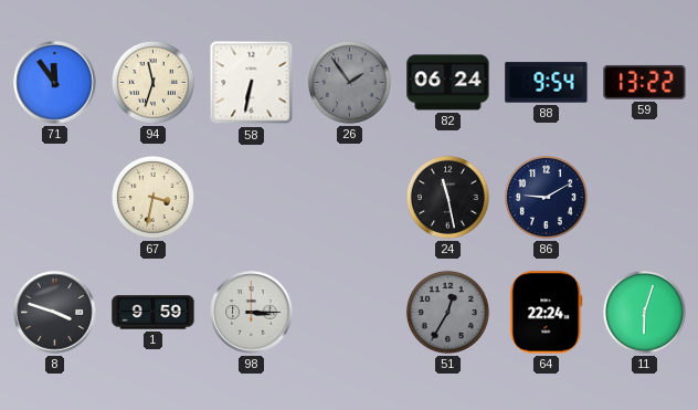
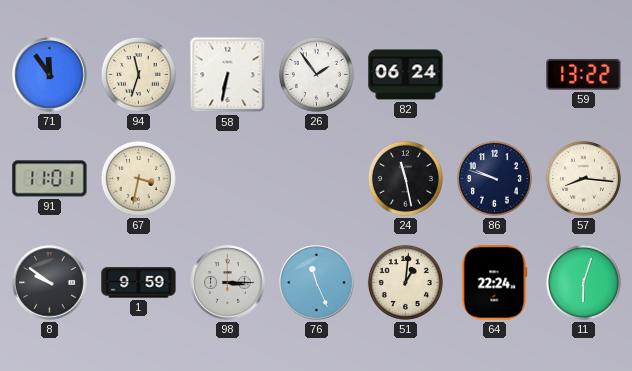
26 dial: grey -> white
88: 9:54 -> none
91: none -> 11:01
86: 9:10 -> 9:48
57: none -> 8:16
8: 3:48 -> 9:51
76: none -> 11:26
51: 12:35 -> 1:01
51 dial: grey -> cream
